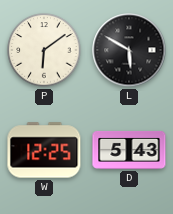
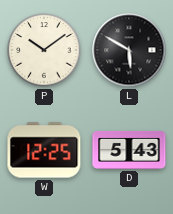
P: 6:09 -> 10:09
